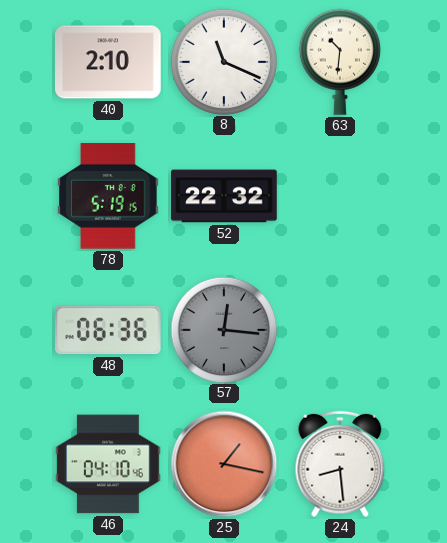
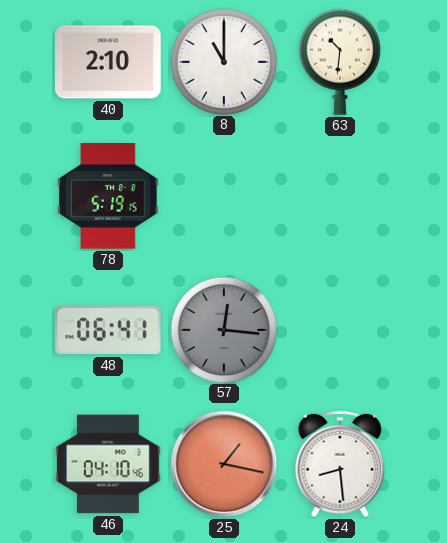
8: 11:19 -> 11:00
52: 22:32 -> none
48: 06:36 -> 06:41
